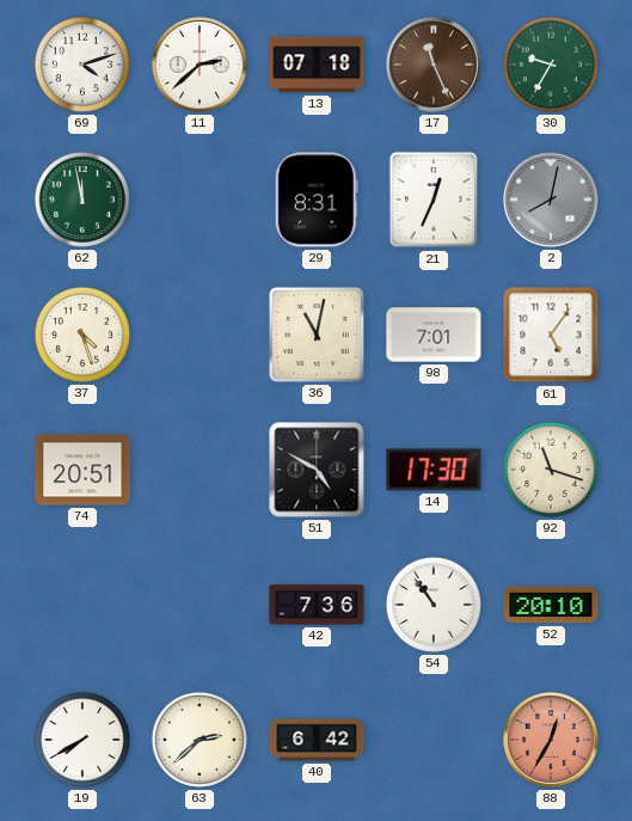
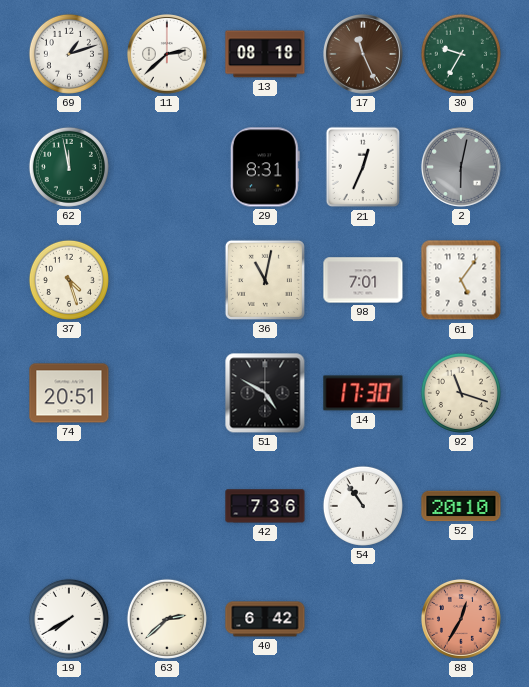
69: 4:12 -> 1:12
13: 07:18 -> 08:18
2: 8:02 -> 6:02
